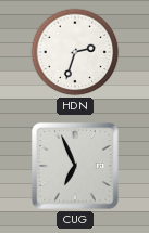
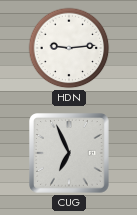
HDN: 2:33 -> 9:14
